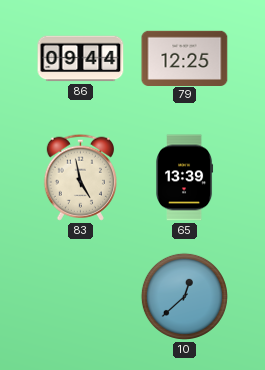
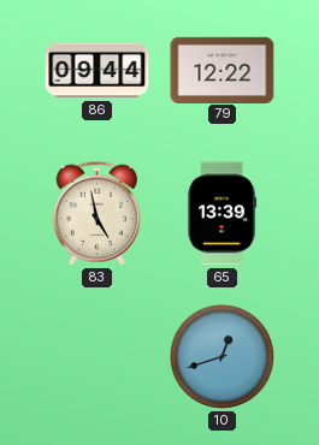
79: 12:25 -> 12:22
10: 12:38 -> 12:42
